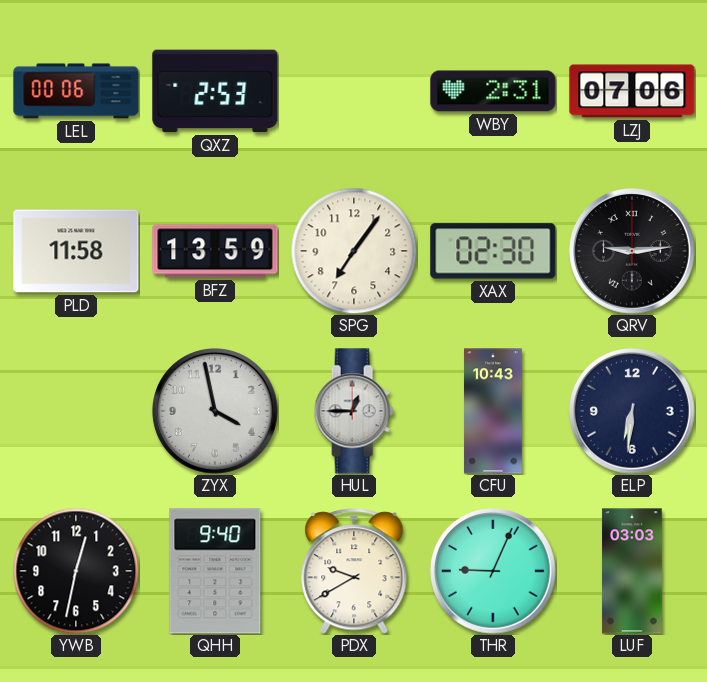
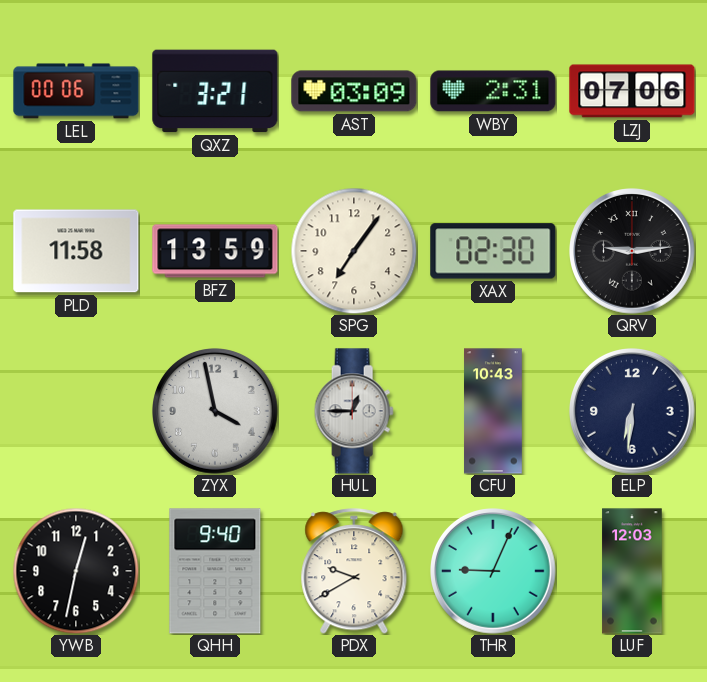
QXZ: 2:53 -> 3:21
AST: none -> 03:09
LUF: 03:03 -> 12:03
